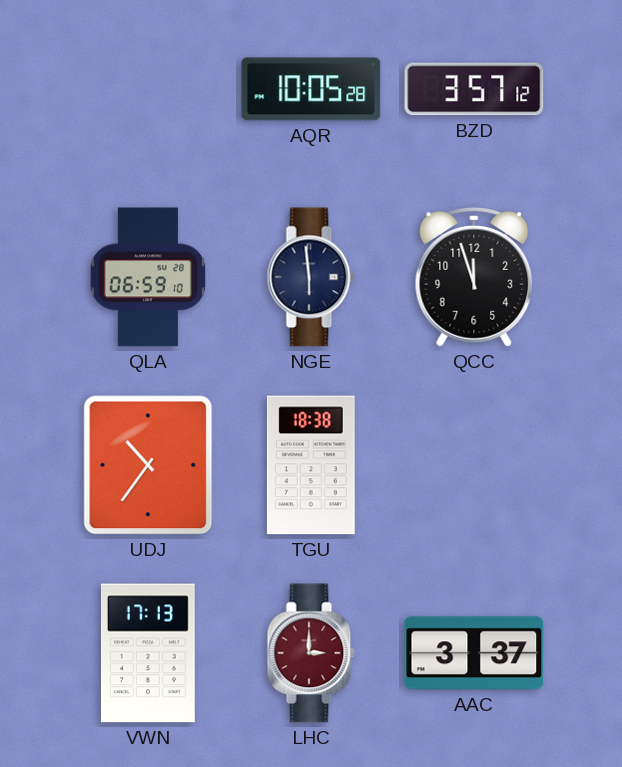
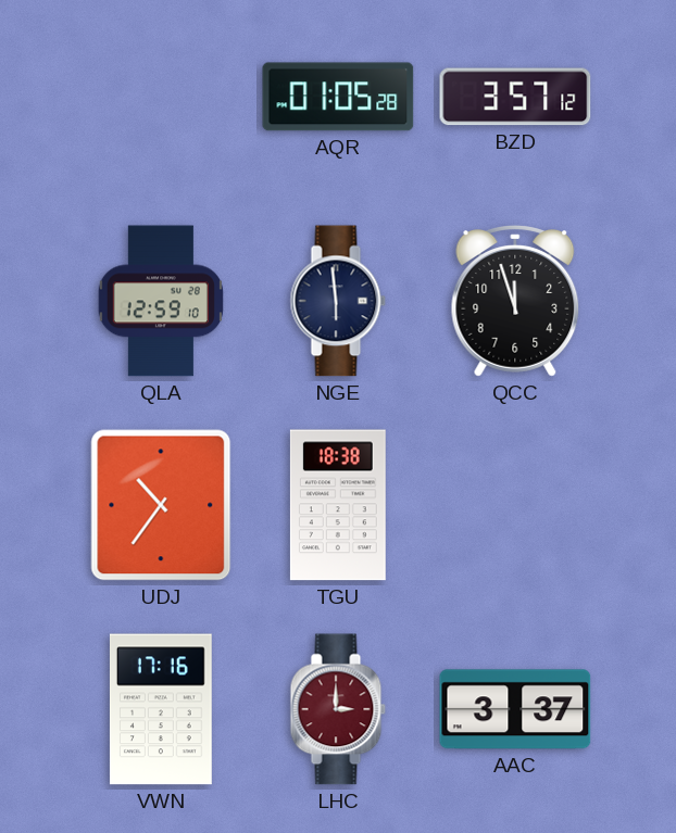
AQR: 10:05 -> 01:05
QLA: 06:59 -> 12:59
VWN: 17:13 -> 17:16
